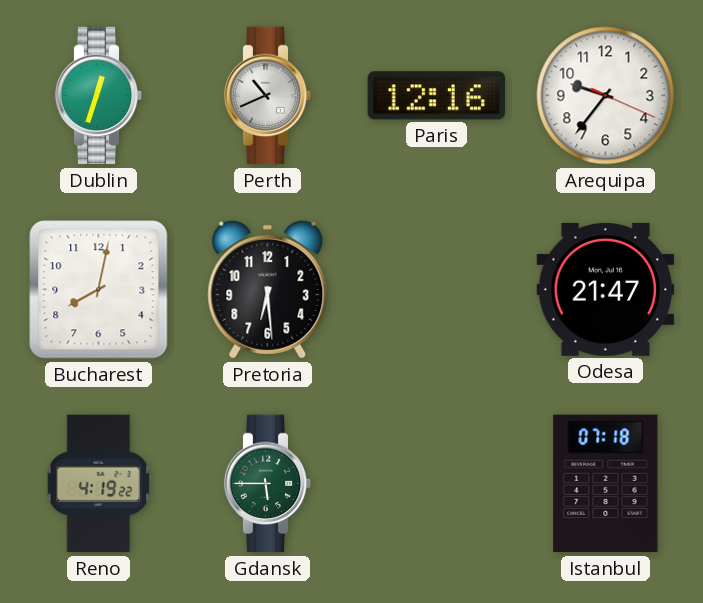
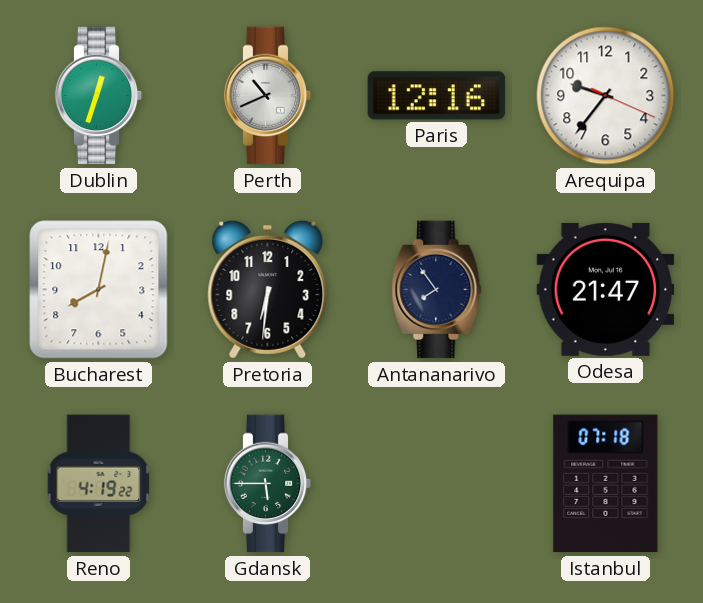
Pretoria: 6:29 -> 6:31
Antananarivo: none -> 7:54
